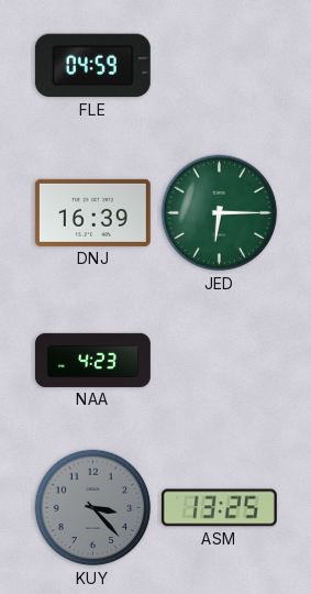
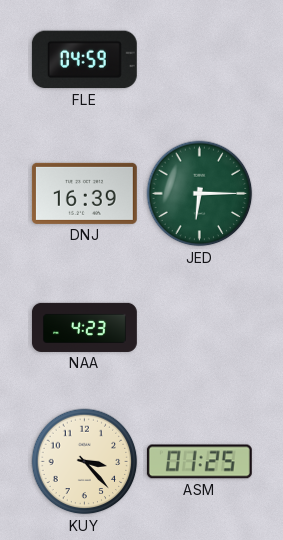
KUY dial: grey -> cream
ASM: 13:25 -> 01:25
